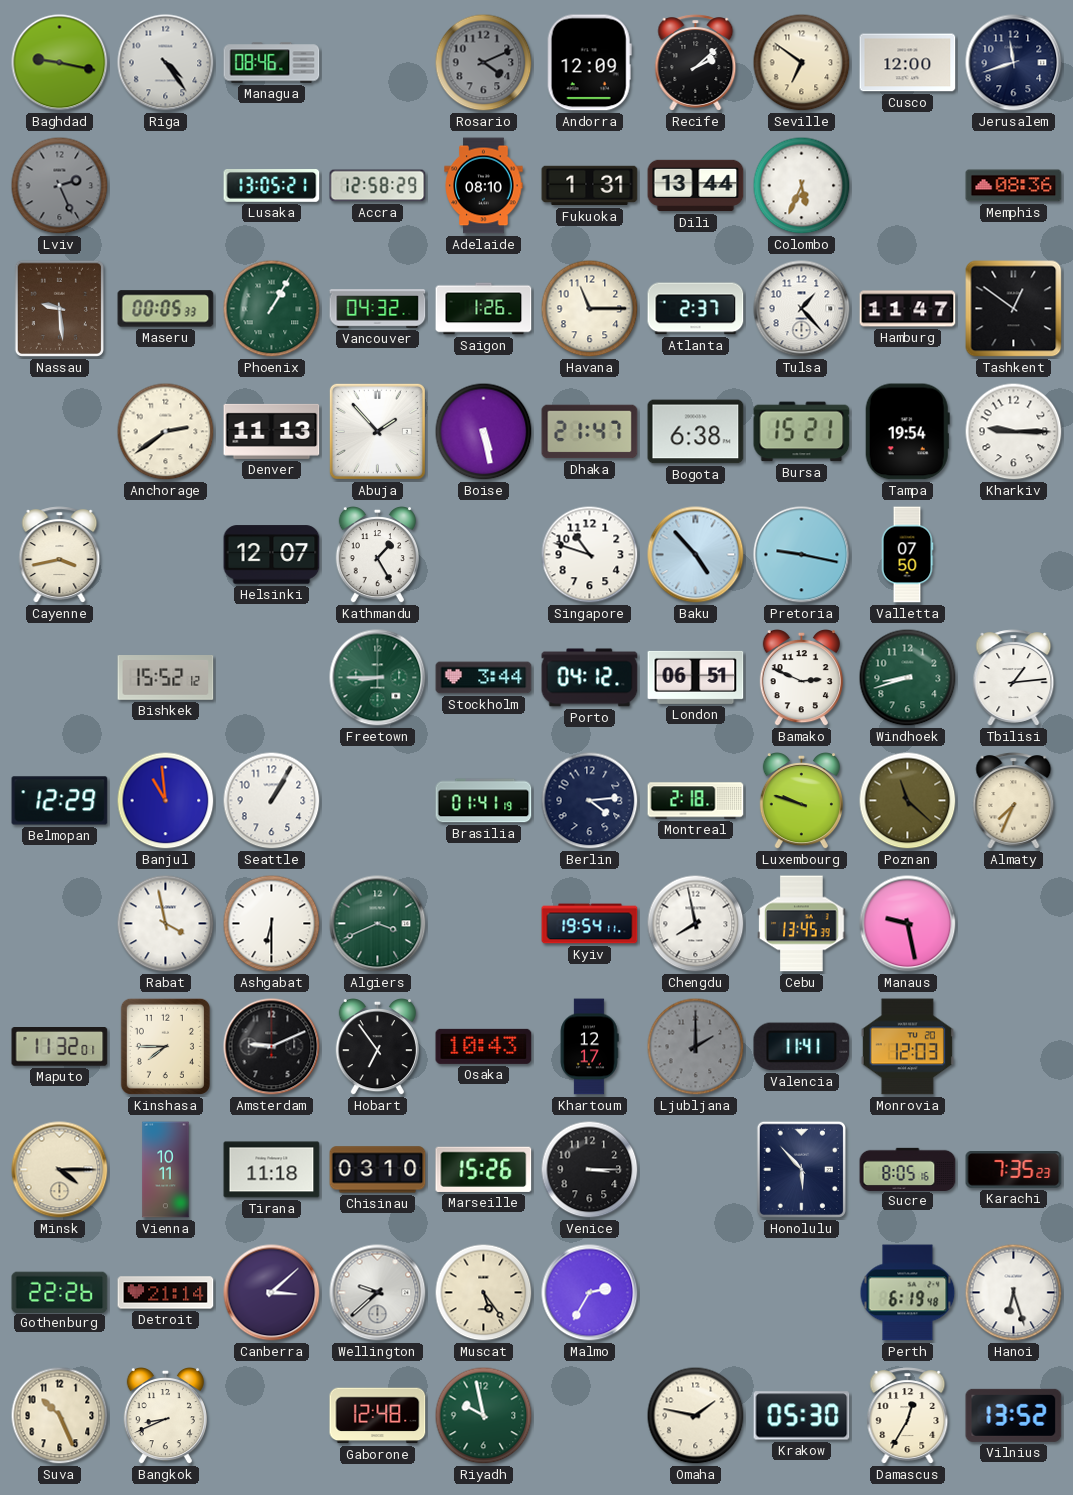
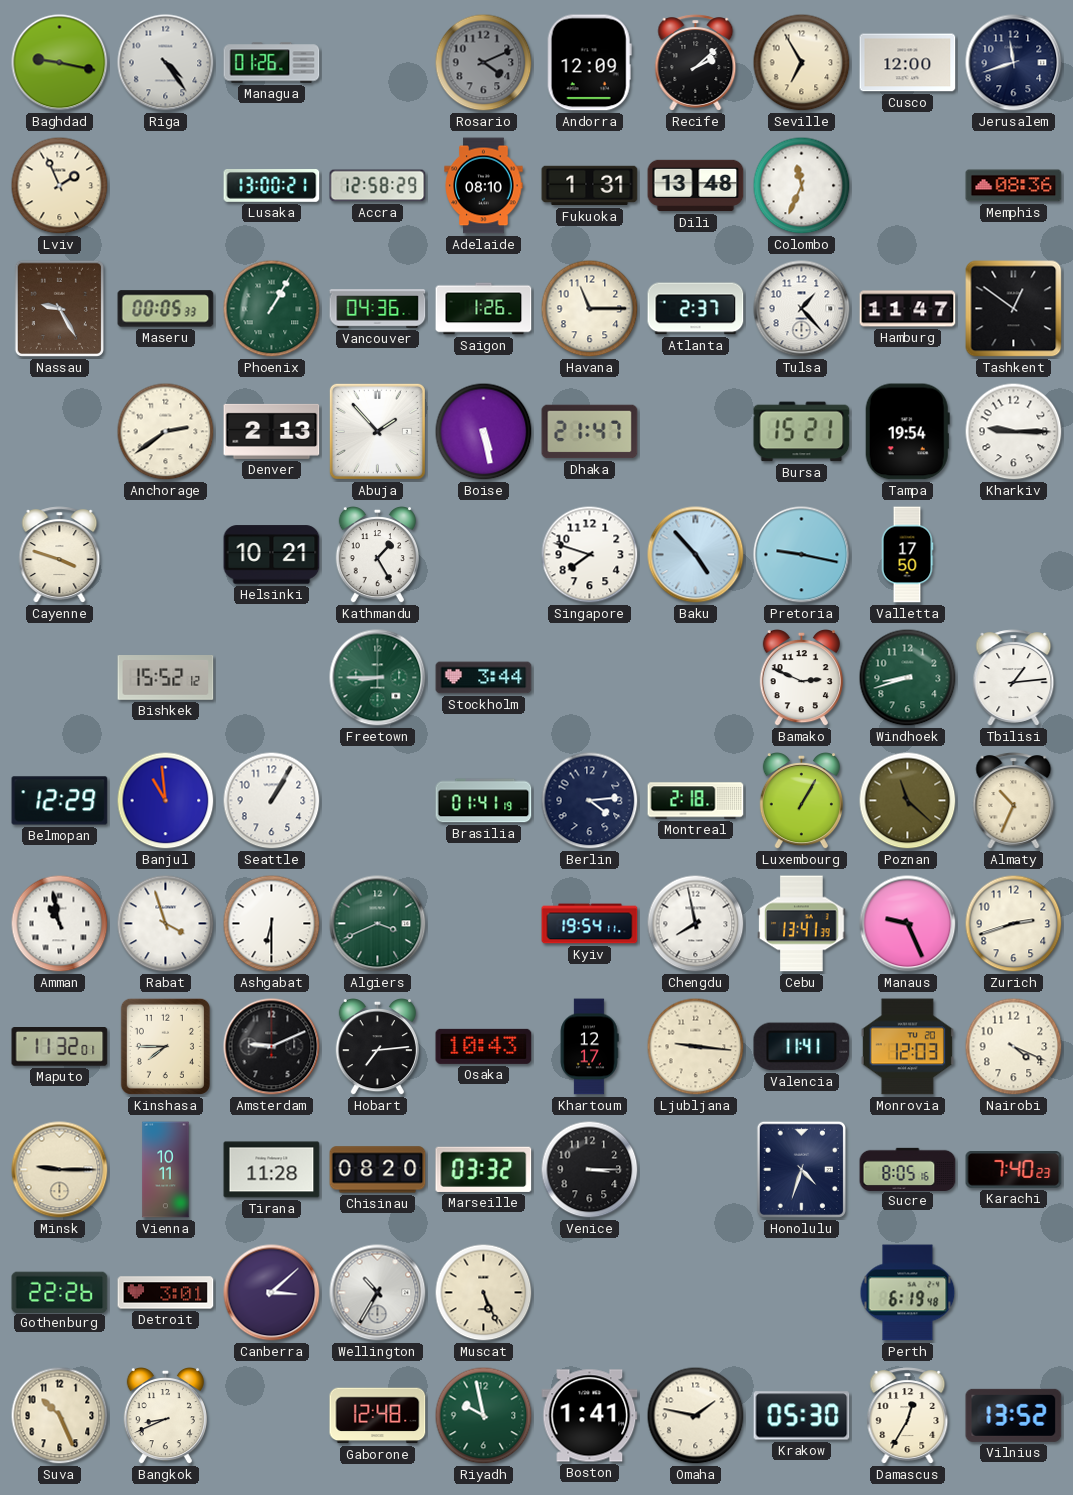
Managua: 08:46 -> 01:26
Seville: 6:51 -> 6:55
Lviv: 2:26 -> 1:56
Lviv dial: grey -> cream
Lusaka: 13:05 -> 13:00
Dili: 13:44 -> 13:48
Colombo: 5:34 -> 11:34
Nassau: 9:29 -> 9:25
Vancouver: 04:32 -> 04:36
Denver: 11:13 -> 2:13
Bogota: 6:38 -> none
Cayenne: 3:43 -> 3:48
Helsinki: 12:07 -> 10:21
Singapore: 10:48 -> 7:48
Valletta: 07:50 -> 17:50
Porto: 04:12 -> none
London: 06:51 -> none
Luxembourg: 9:48 -> 1:05
Almaty: 7:34 -> 10:34
Amman: none -> 10:58
Rabat: 3:58 -> 3:57
Cebu: 13:45 -> 13:41
Manaus: 9:28 -> 9:26
Zurich: none -> 2:42
Hobart: 6:54 -> 7:14
Ljubljana: 2:00 -> 9:16
Ljubljana dial: grey -> cream
Nairobi: none -> 4:19
Minsk: 4:15 -> 9:15
Tirana: 11:18 -> 11:28
Chisinau: 03:10 -> 08:20
Marseille: 15:26 -> 03:32
Honolulu: 5:53 -> 4:33
Karachi: 7:35 -> 7:40
Detroit: 21:14 -> 3:01
Wellington: 9:38 -> 10:35
Muscat: 5:24 -> 5:26
Malmo: 2:35 -> none
Hanoi: 6:27 -> none
Boston: none -> 1:41
